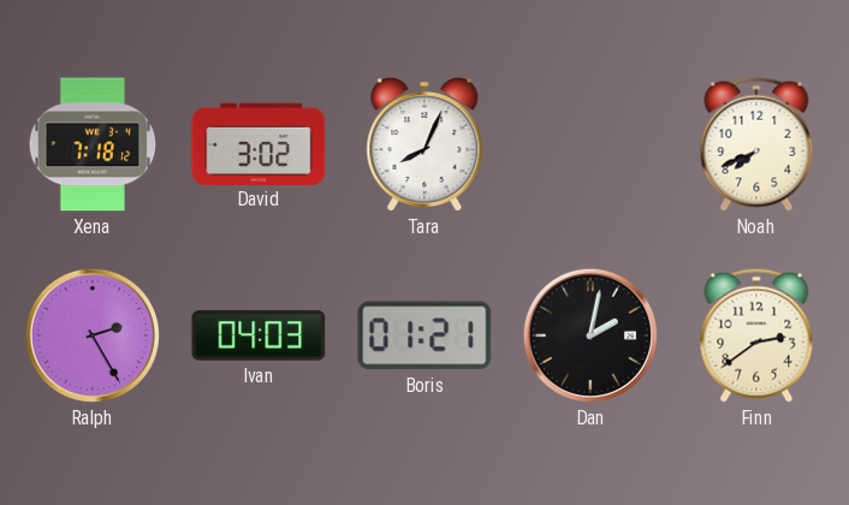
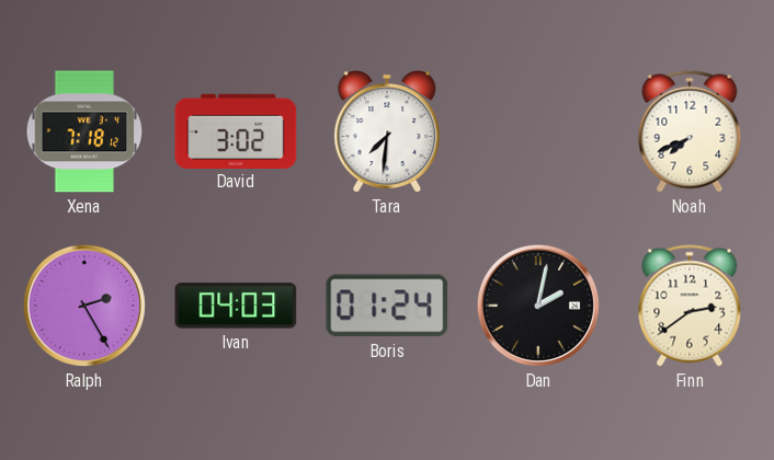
Tara: 8:04 -> 7:31
Boris: 01:21 -> 01:24
